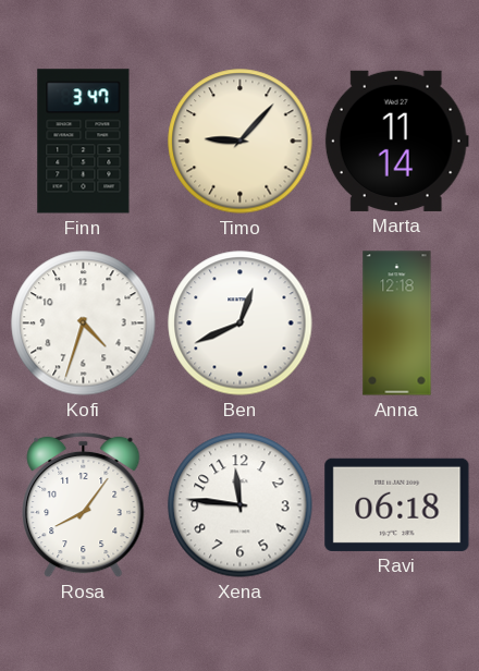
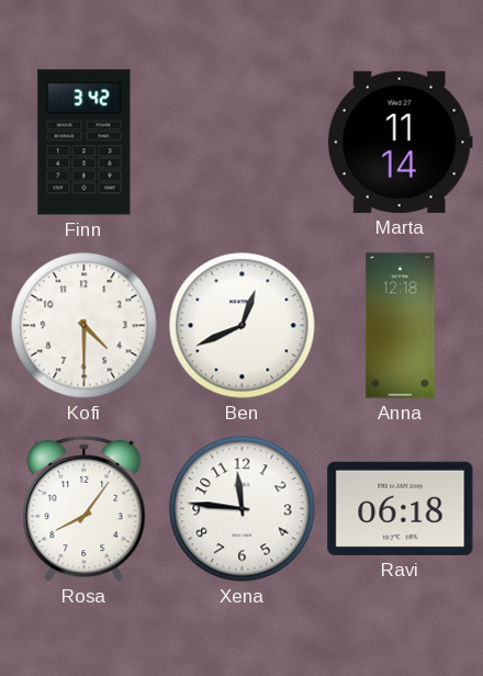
Finn: 3:47 -> 3:42
Timo: 9:07 -> none
Kofi: 4:33 -> 4:30
